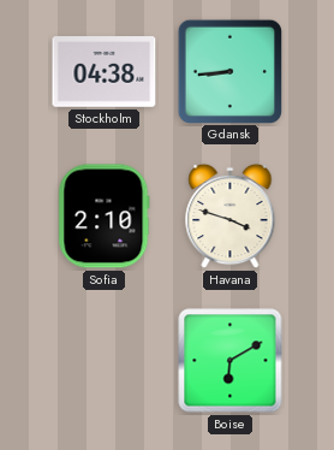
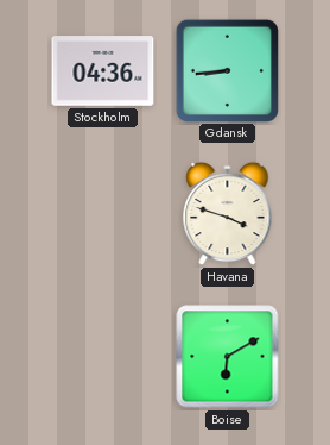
Stockholm: 04:38 -> 04:36
Sofia: 2:10 -> none
